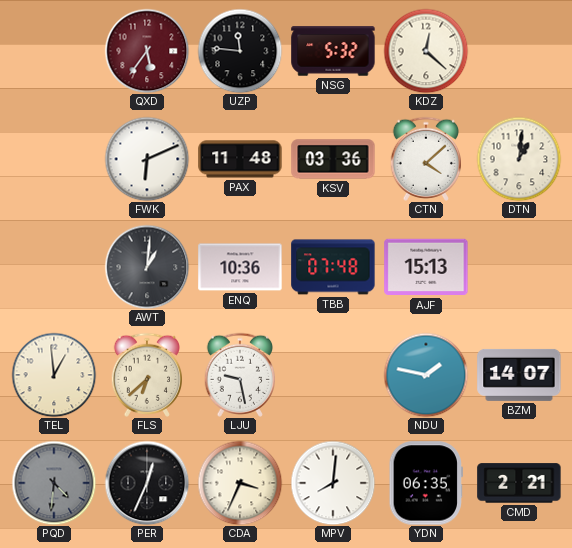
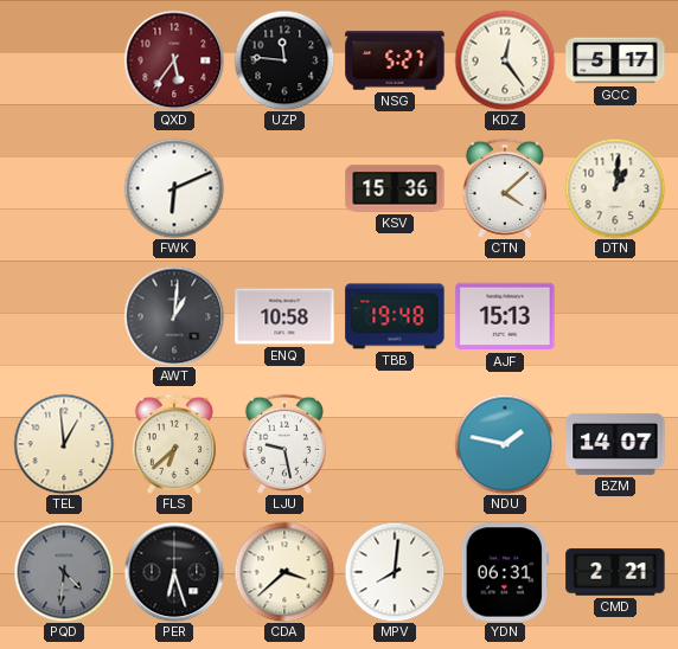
NSG: 5:32 -> 5:27
KDZ: 12:22 -> 12:24
GCC: none -> 5:17
PAX: 11:48 -> none
KSV: 03:36 -> 15:36
ENQ: 10:36 -> 10:58
TBB: 07:48 -> 19:48
PER: 12:34 -> 6:27
CDA: 3:34 -> 3:38
YDN: 06:35 -> 06:31
